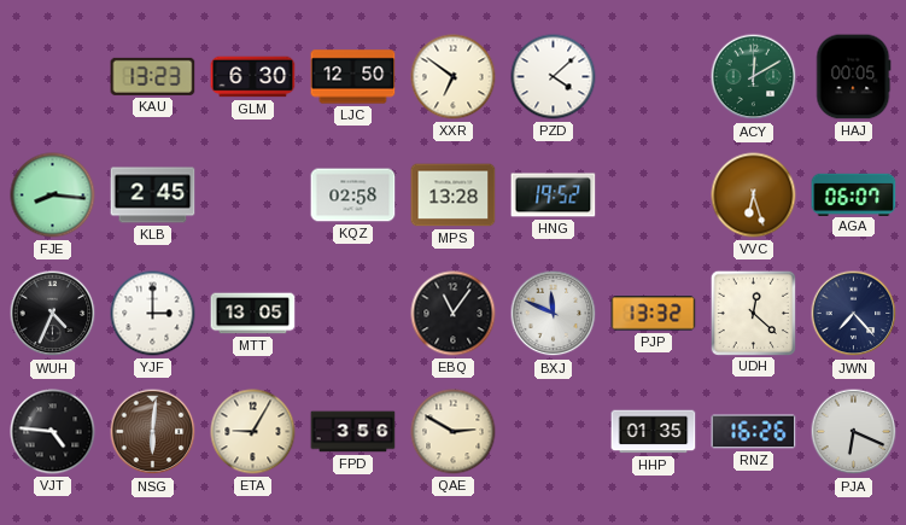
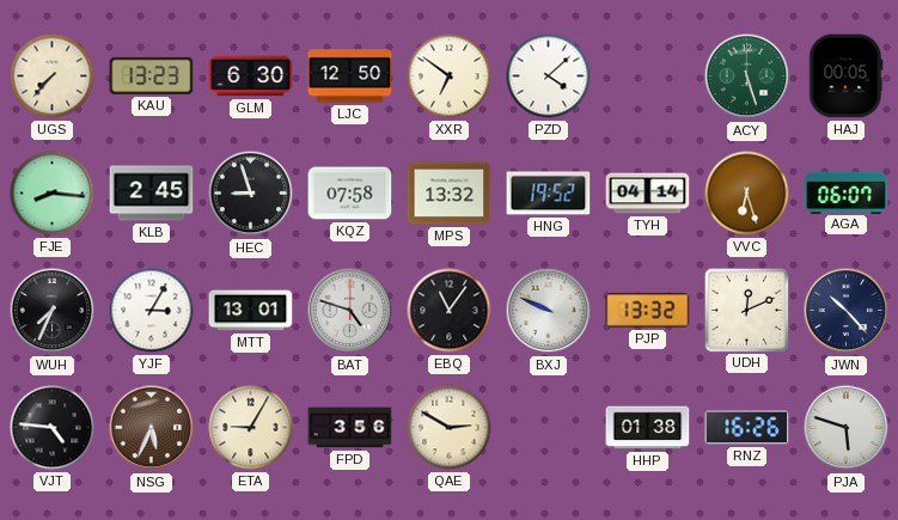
UGS: none -> 7:37
ACY: 12:10 -> 5:27
HEC: none -> 8:57
KQZ: 02:58 -> 07:58
MPS: 13:28 -> 13:32
TYH: none -> 04:14
WUH: 4:34 -> 7:34
YJF: 3:00 -> 3:05
MTT: 13:05 -> 13:01
BAT: none -> 4:48
BXJ: 11:49 -> 9:49
UDH: 12:22 -> 12:11
JWN: 7:23 -> 10:23
NSG: 6:01 -> 5:34
HHP: 01:35 -> 01:38
PJA: 6:19 -> 5:48
